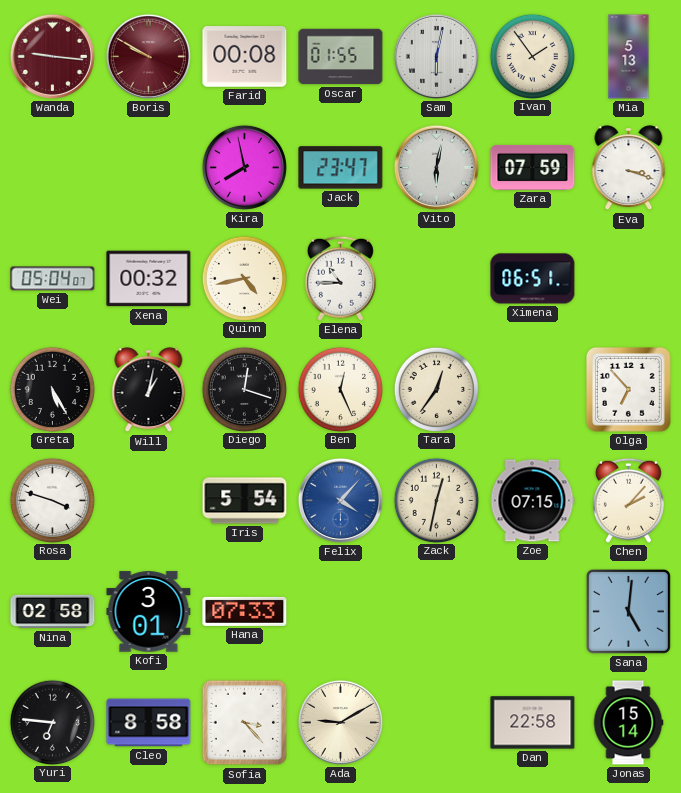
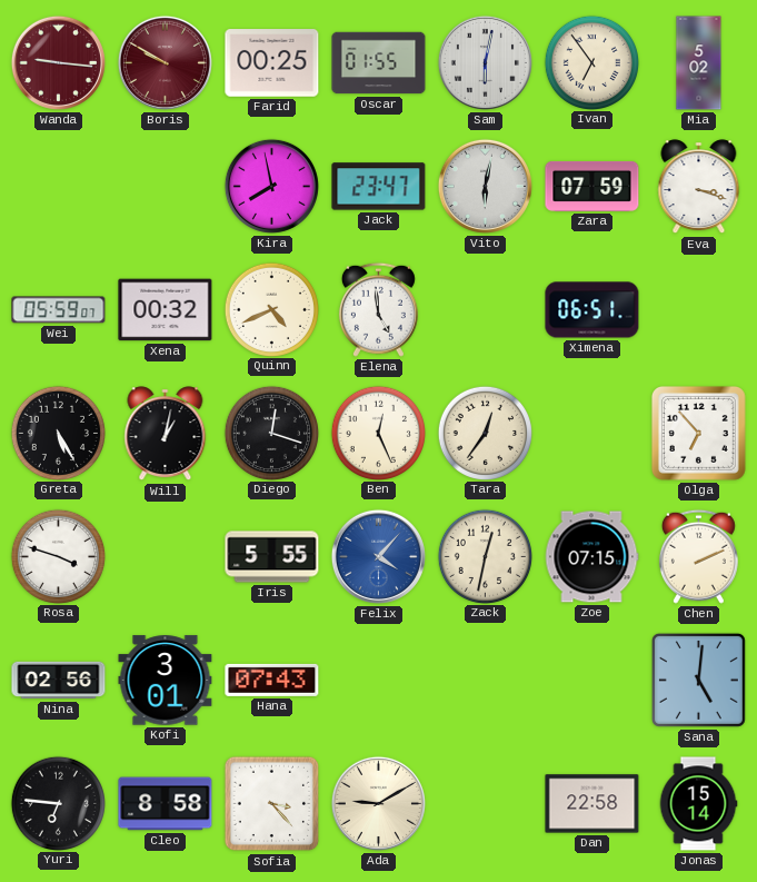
Farid: 00:08 -> 00:25
Ivan: 1:54 -> 6:54
Mia: 5:13 -> 5:02
Wei: 05:04 -> 05:59
Quinn: 4:43 -> 4:41
Elena: 10:45 -> 4:59
Iris: 5:54 -> 5:55
Chen: 2:07 -> 2:11
Nina: 02:58 -> 02:56
Hana: 07:33 -> 07:43
